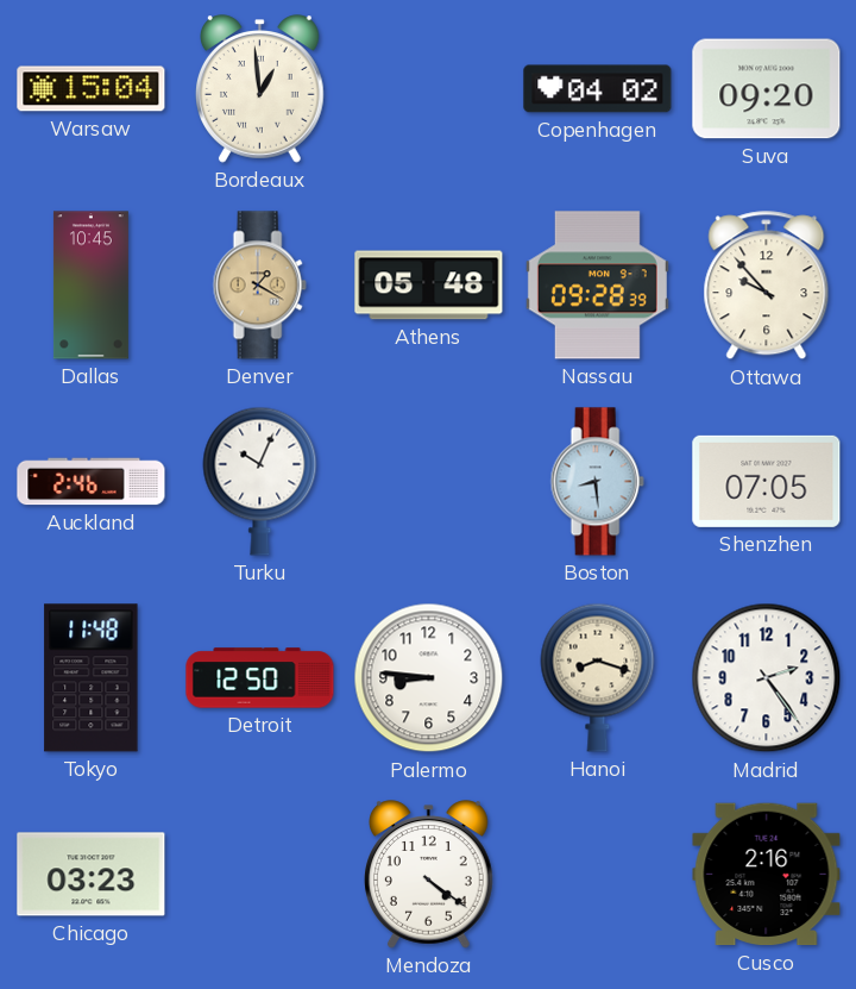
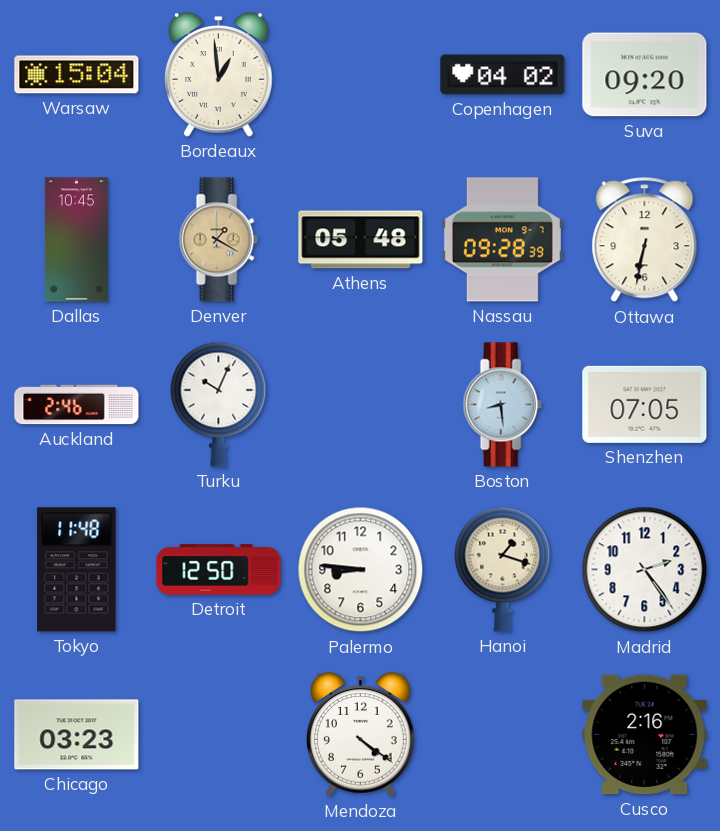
Ottawa: 9:53 -> 6:32
Hanoi: 8:18 -> 1:18
